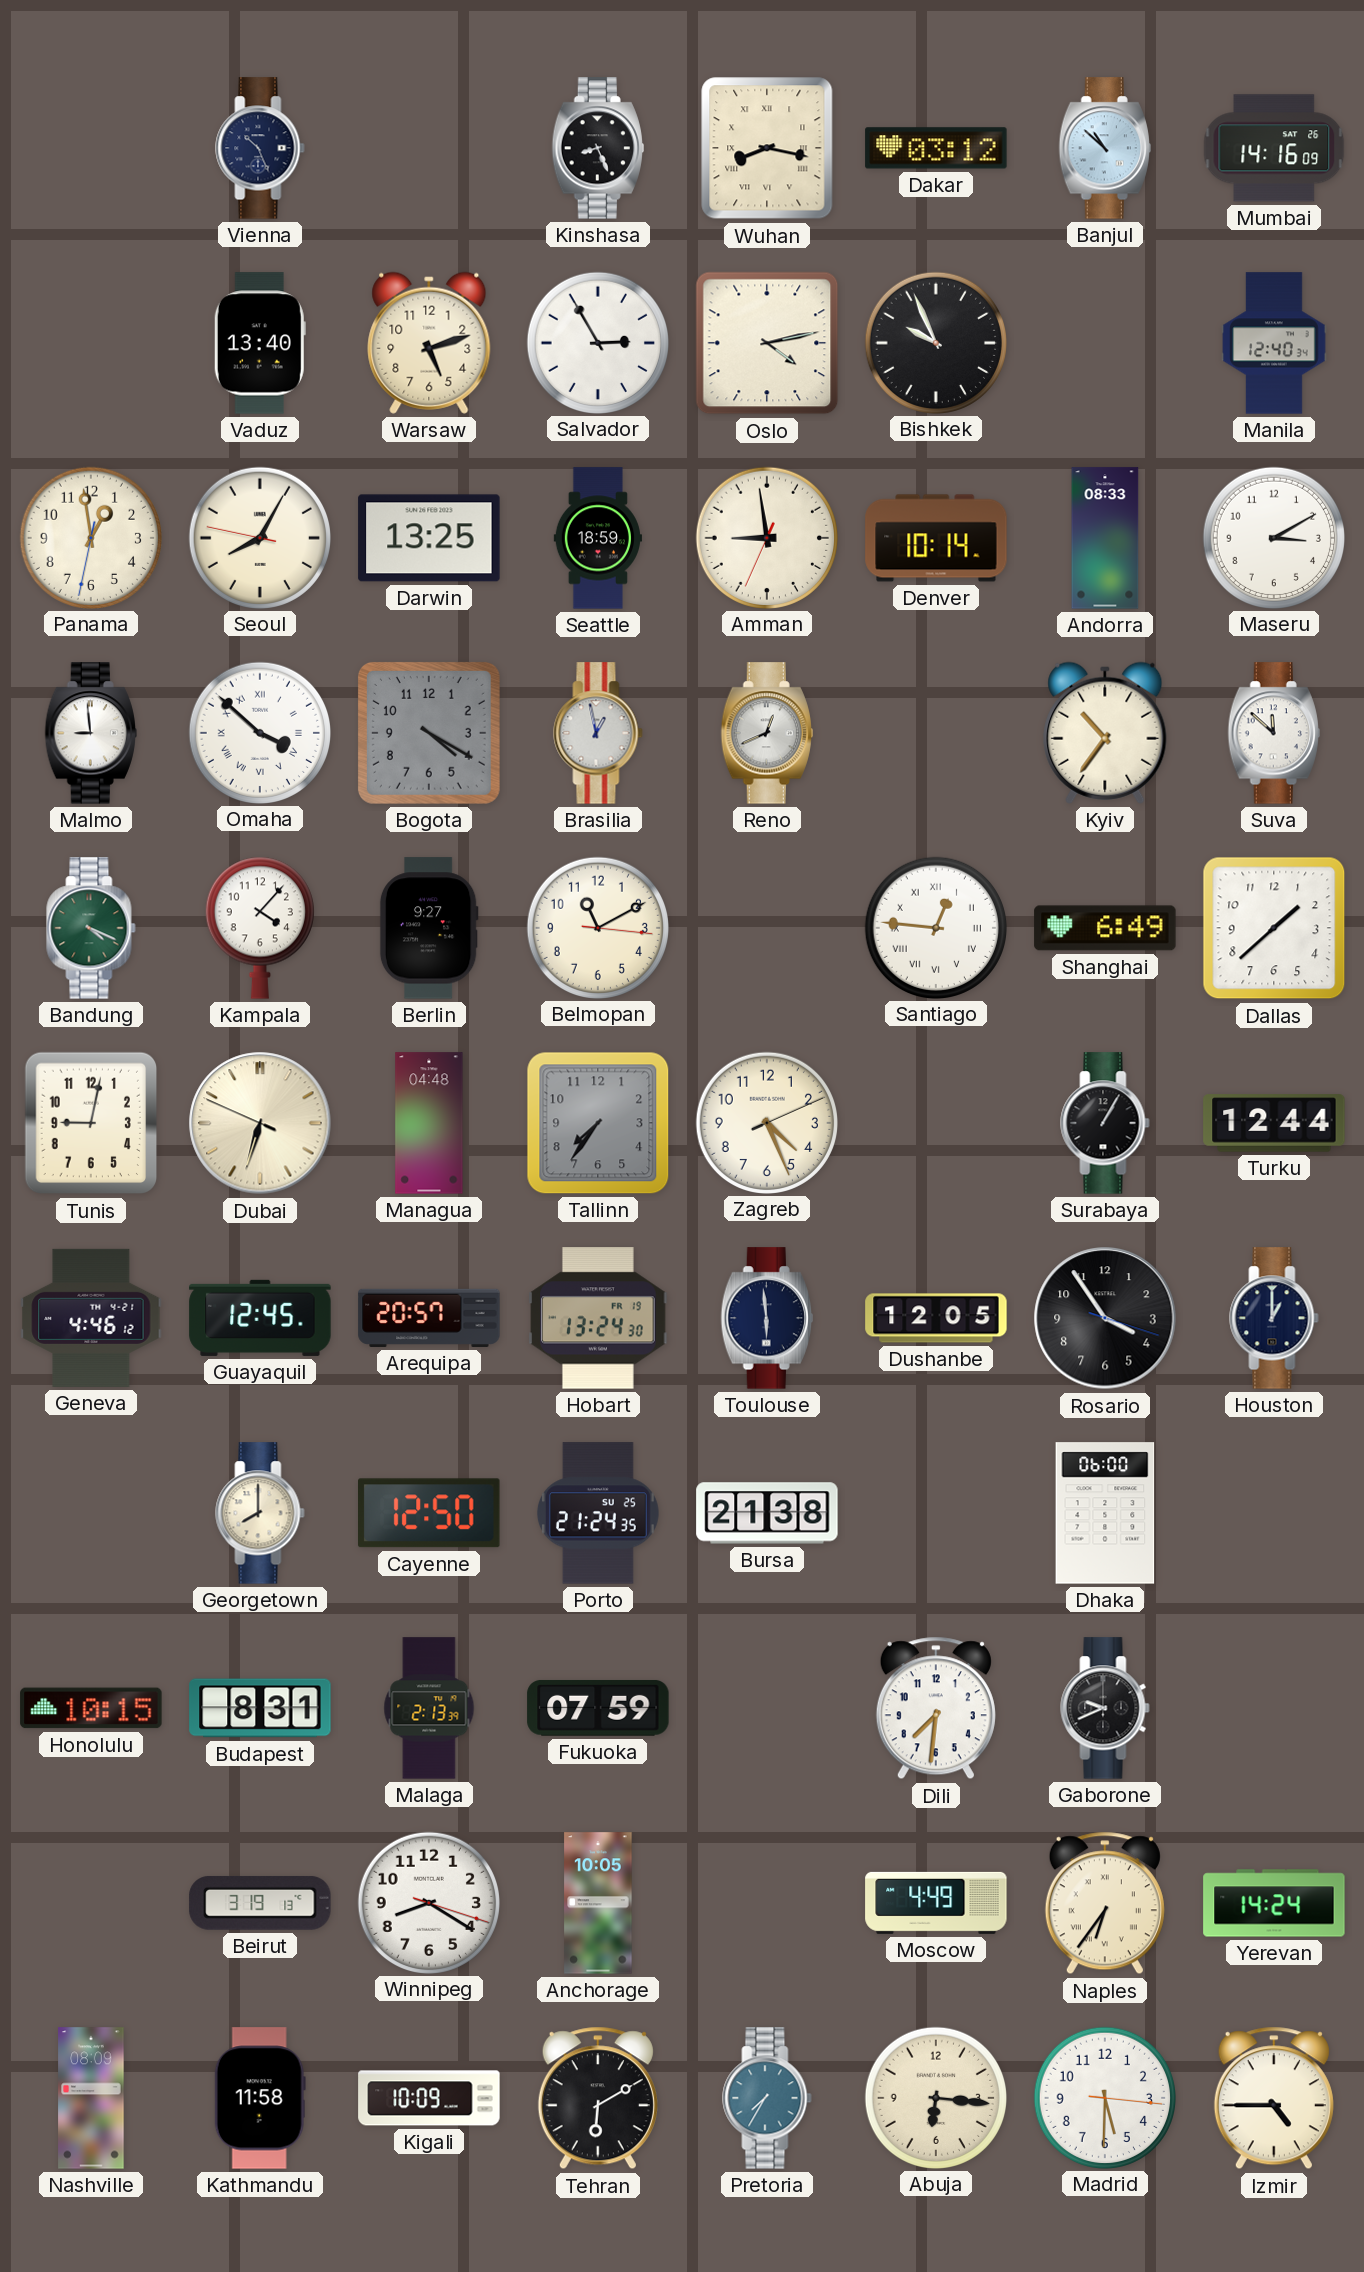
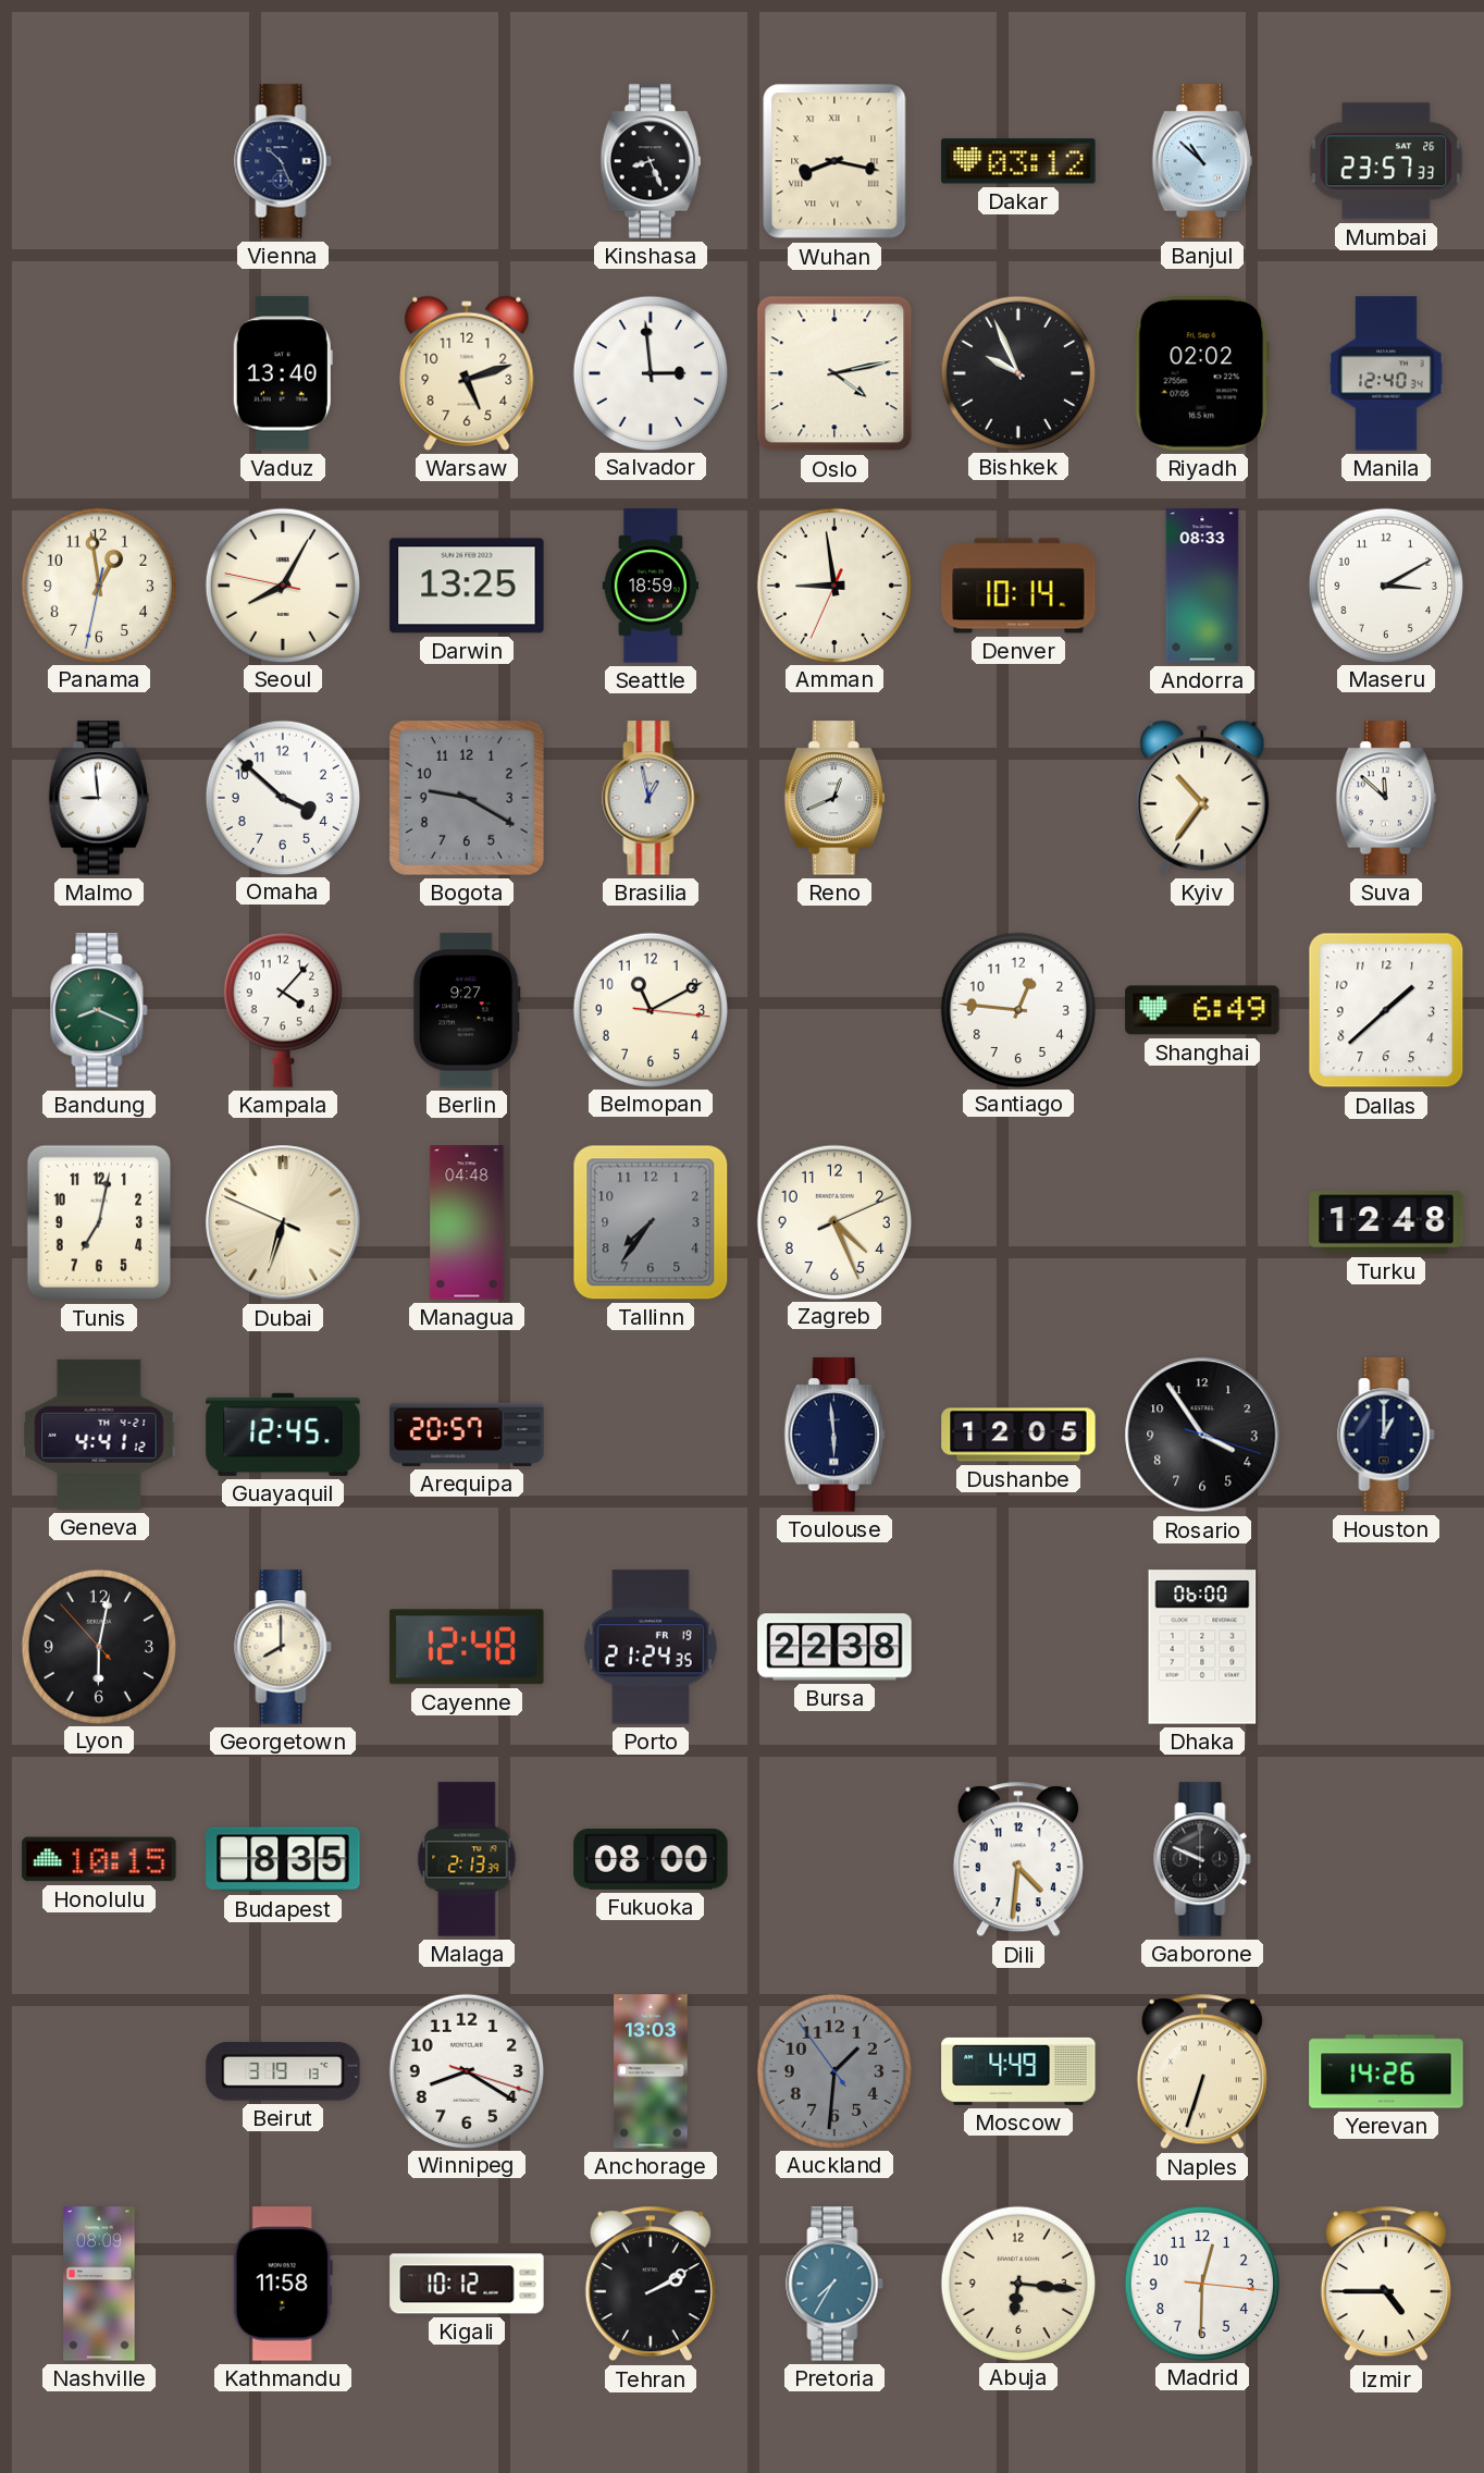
Mumbai: 14:16 -> 23:57
Salvador: 2:55 -> 2:59
Riyadh: none -> 02:02
Omaha numerals: Roman -> Arabic
Bogota: 4:20 -> 9:20
Bandung: 4:19 -> 8:19
Santiago numerals: Roman -> Arabic
Tunis: 9:02 -> 7:02
Surabaya: 1:05 -> none
Turku: 12:44 -> 12:48
Geneva: 4:46 -> 4:41
Hobart: 13:24 -> none
Lyon: none -> 6:01
Cayenne: 12:50 -> 12:48
Porto date: SU 25 -> FR 19
Bursa: 21:38 -> 22:38
Budapest: 8:31 -> 8:35
Fukuoka: 07:59 -> 08:00
Dili: 7:31 -> 4:31
Gaborone: 9:41 -> 9:49
Anchorage: 10:05 -> 13:03
Auckland: none -> 1:30
Naples: 6:36 -> 6:33
Yerevan: 14:24 -> 14:26
Kigali: 10:09 -> 10:12
Tehran: 6:10 -> 2:10
Madrid: 5:30 -> 12:30
